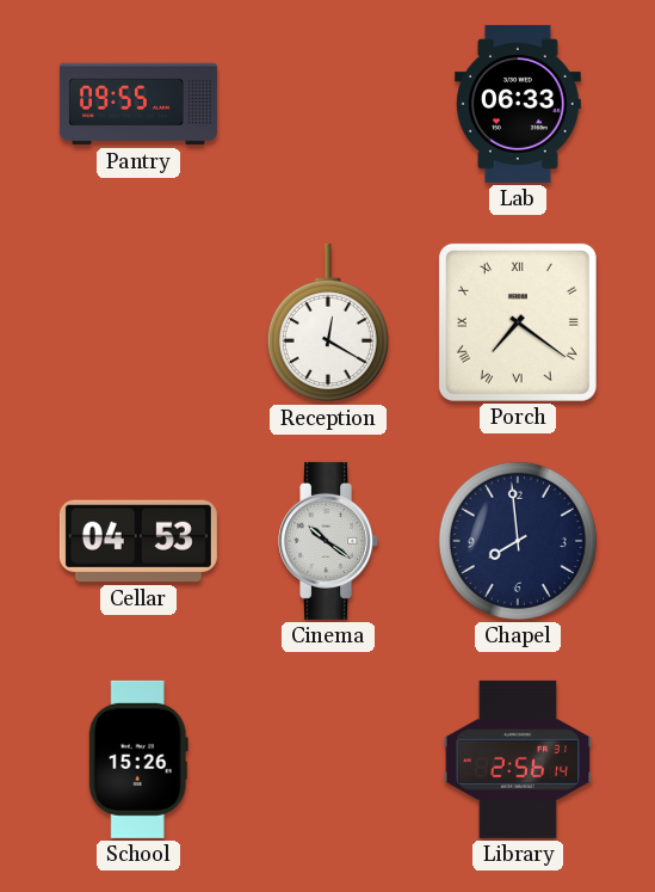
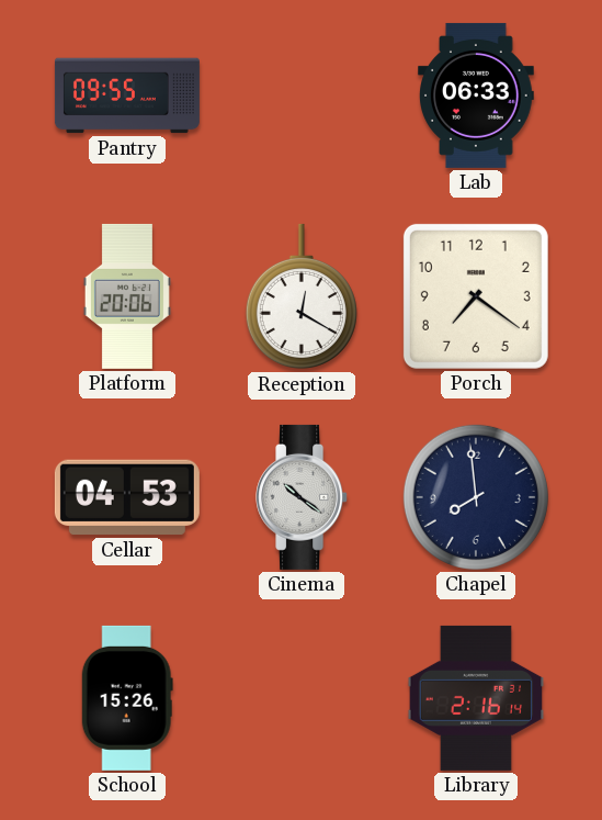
Platform: none -> 20:06
Porch numerals: Roman -> Arabic
Library: 2:56 -> 2:16
